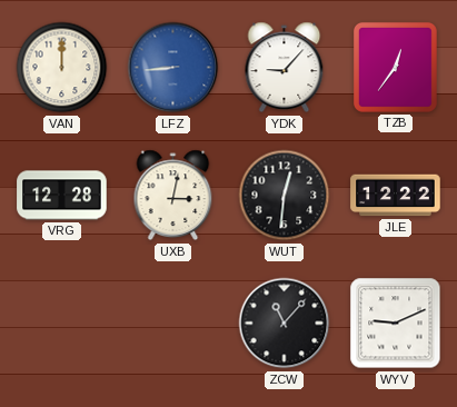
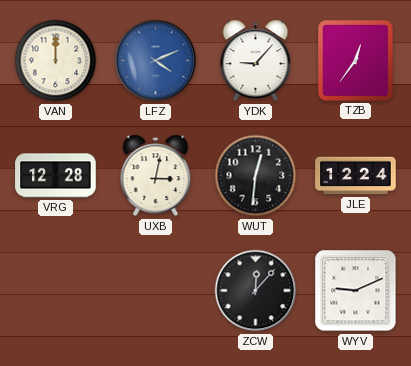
LFZ: 8:44 -> 4:11
JLE: 12:22 -> 12:24
ZCW: 11:07 -> 12:07
